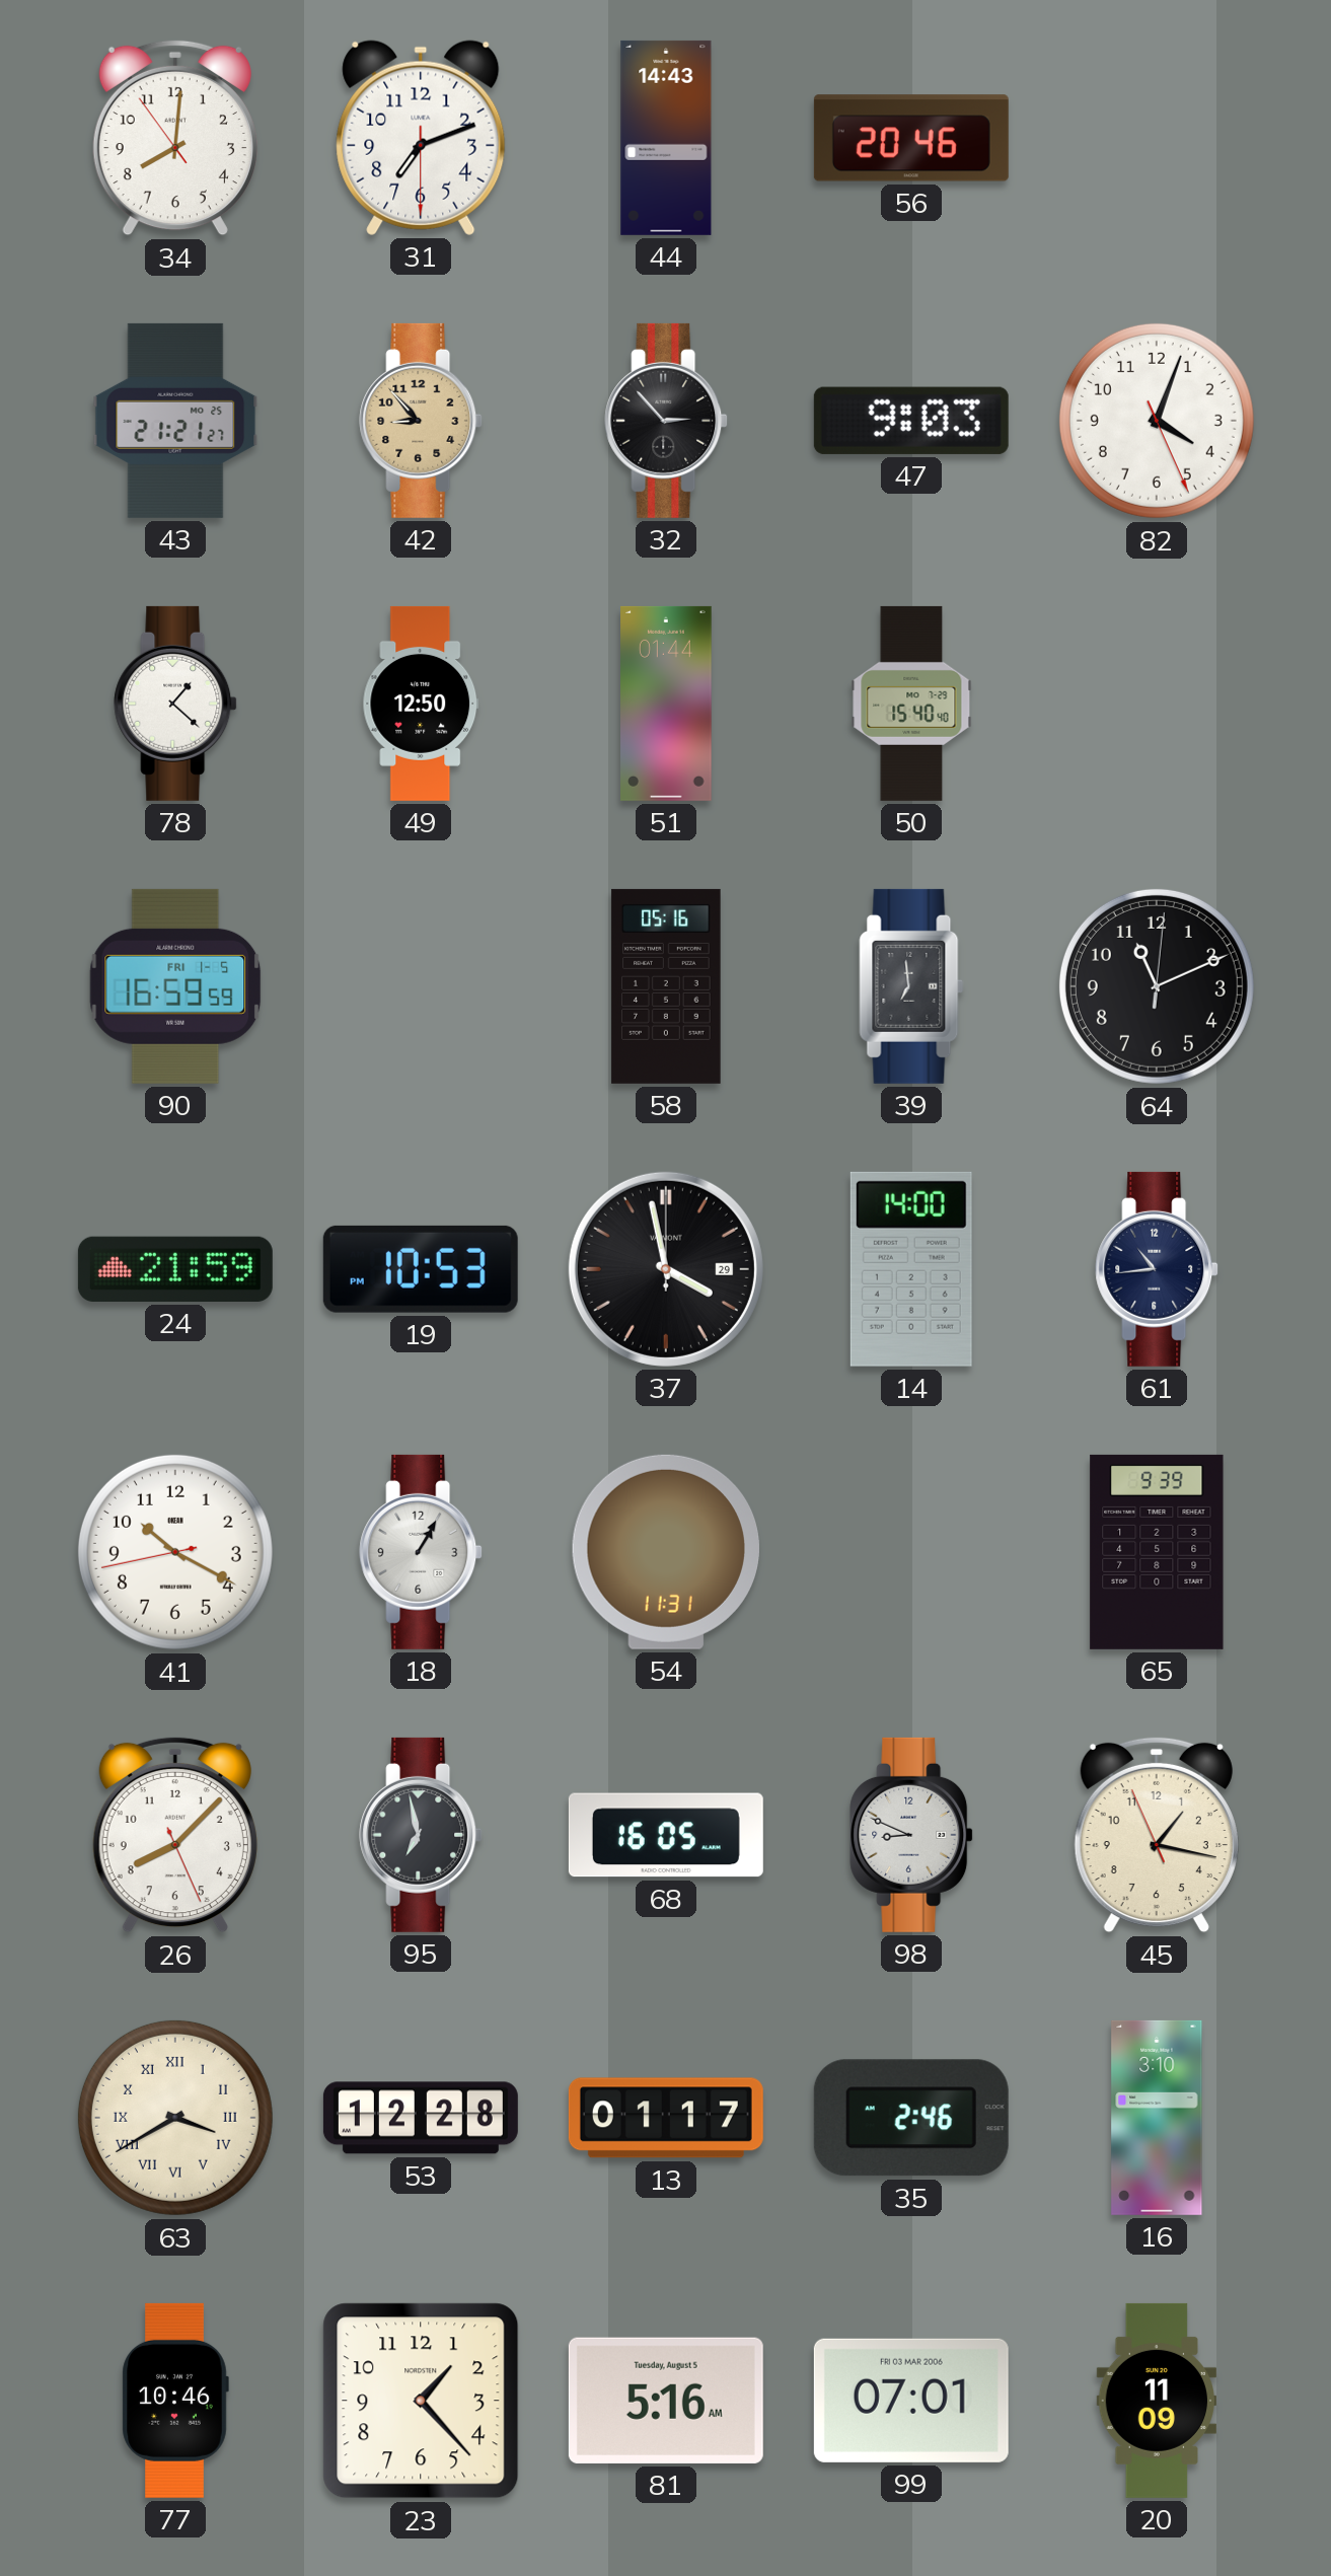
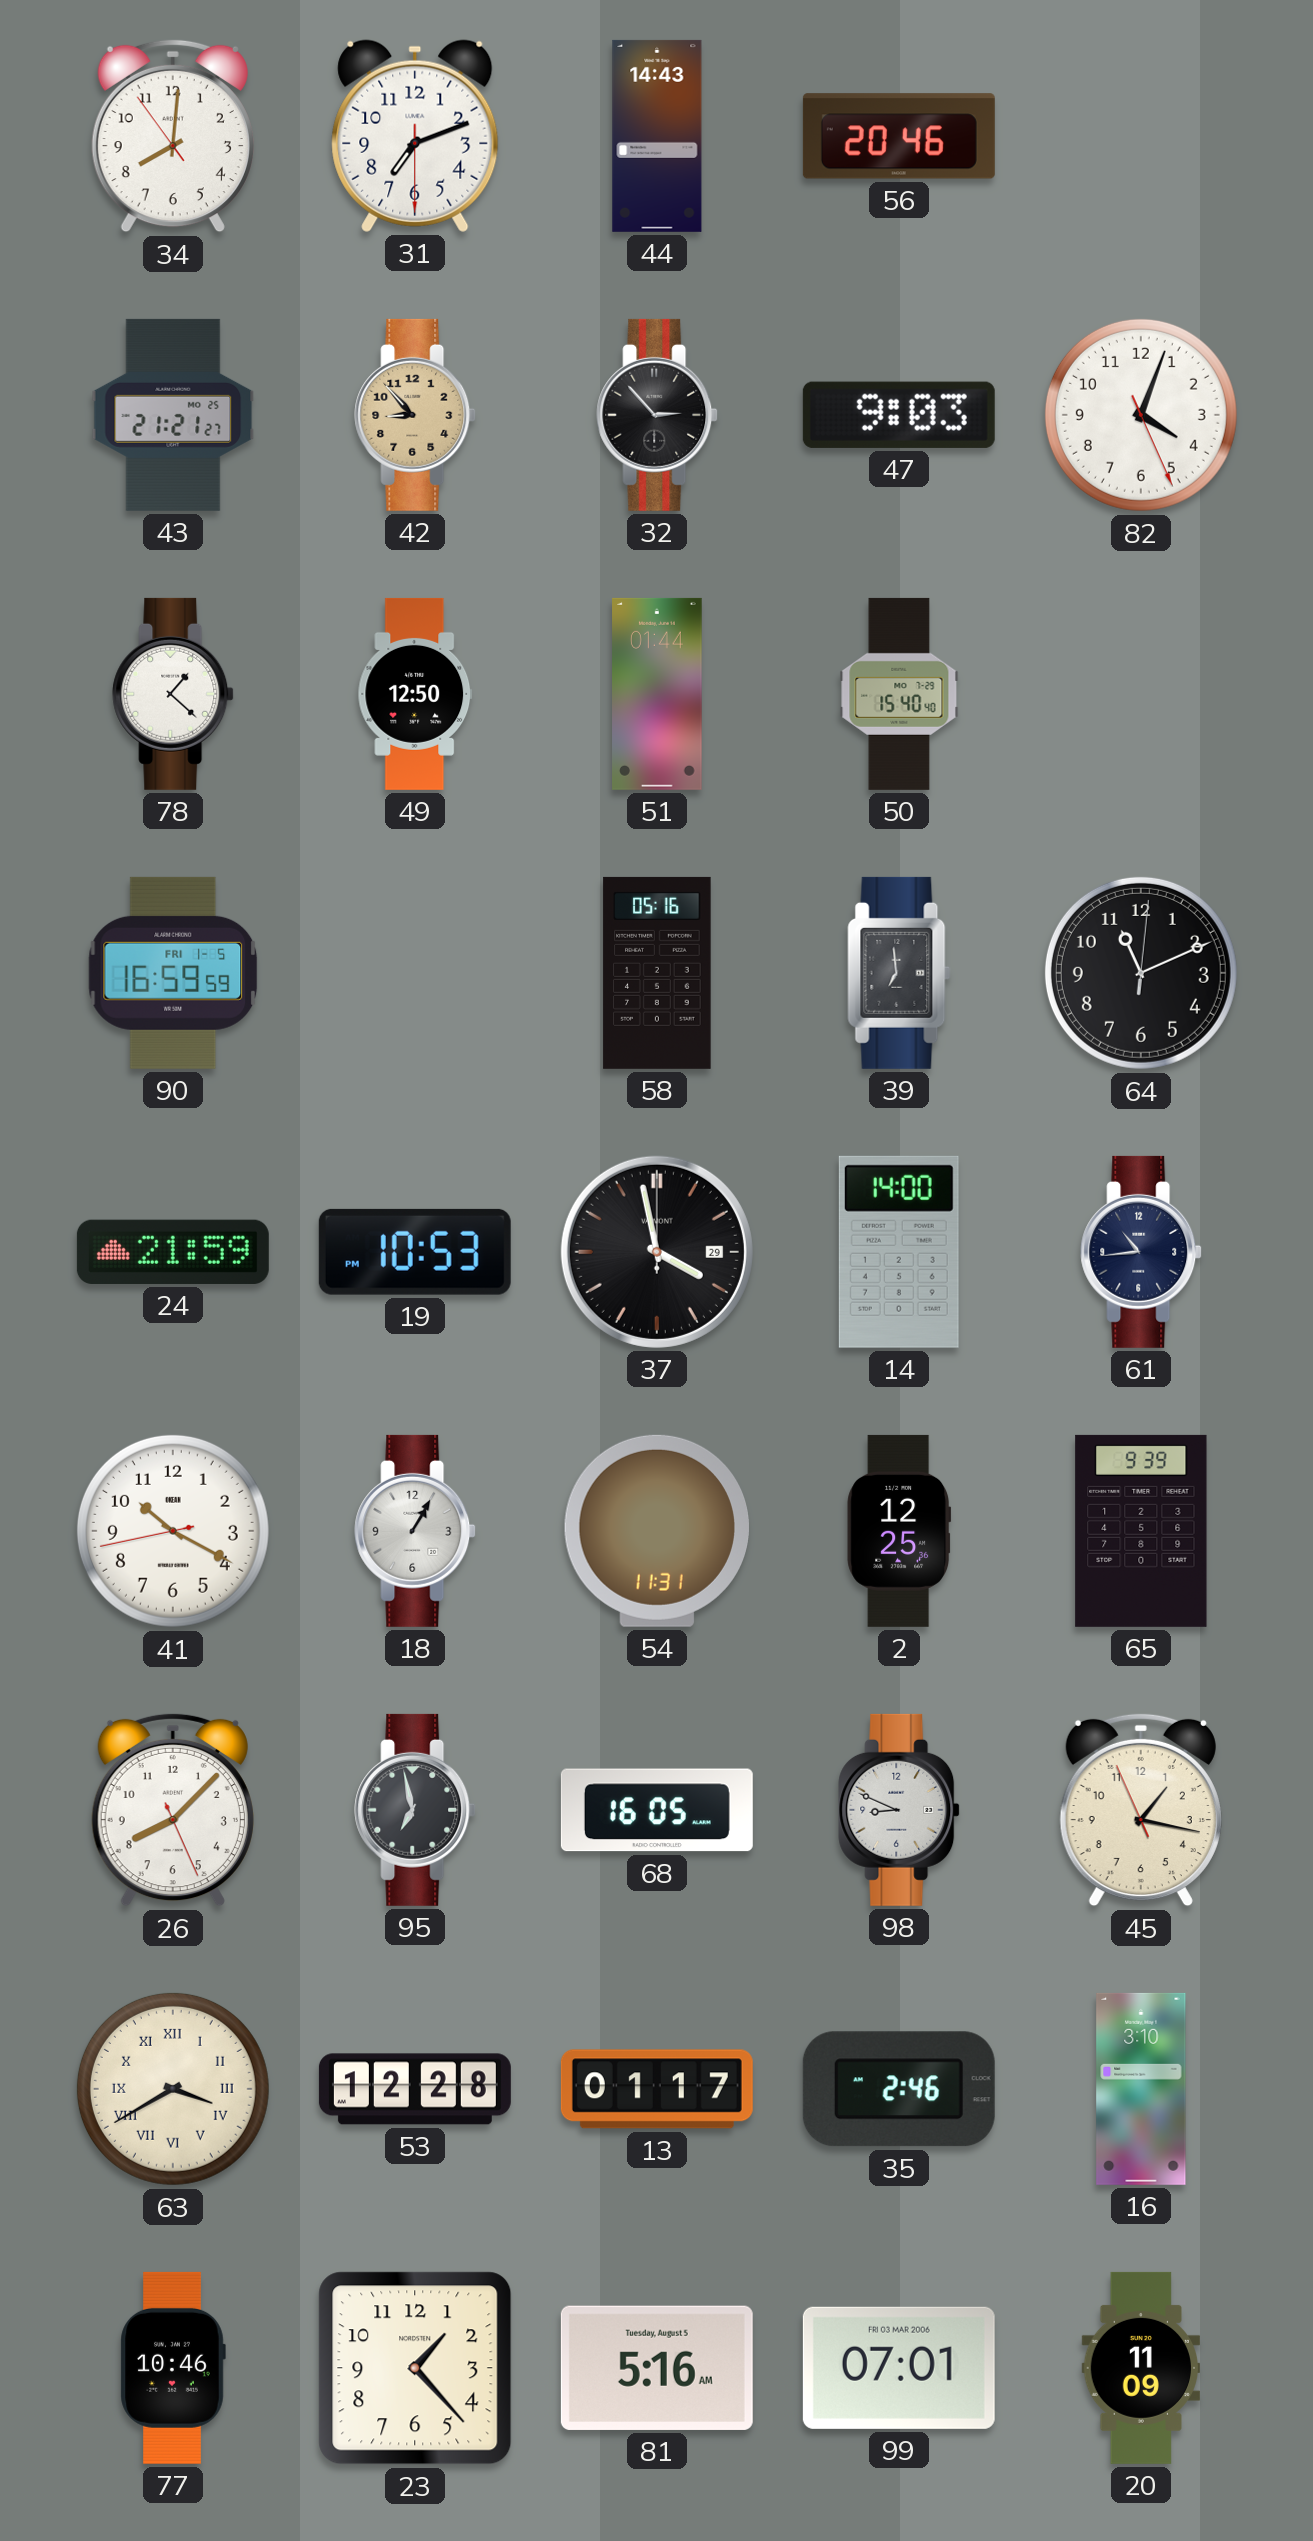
2: none -> 12:25
